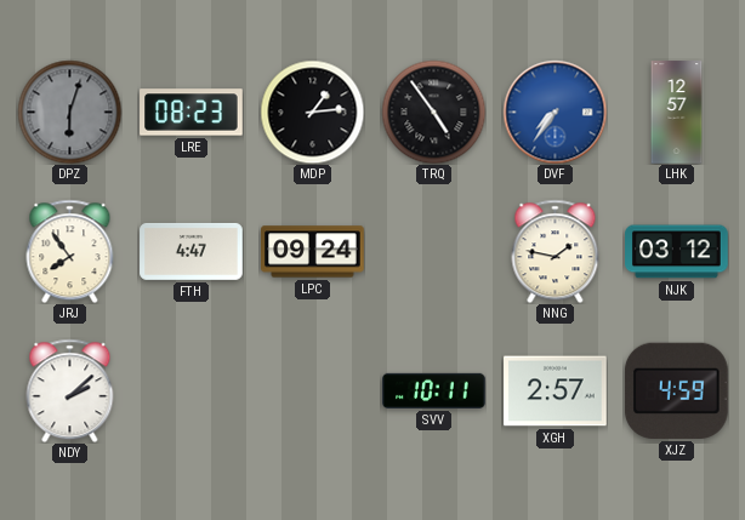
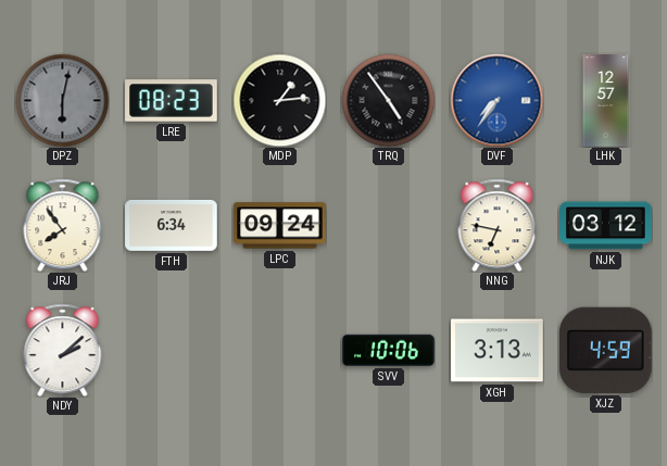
DPZ: 6:03 -> 6:02
FTH: 4:47 -> 6:34
NNG: 1:47 -> 6:47
SVV: 10:11 -> 10:06
XGH: 2:57 -> 3:13
